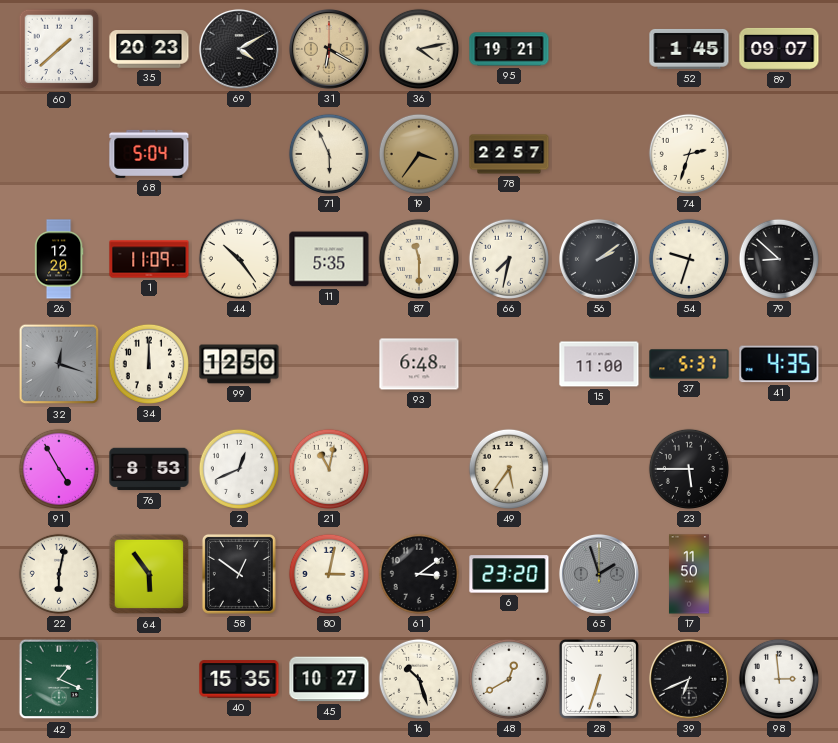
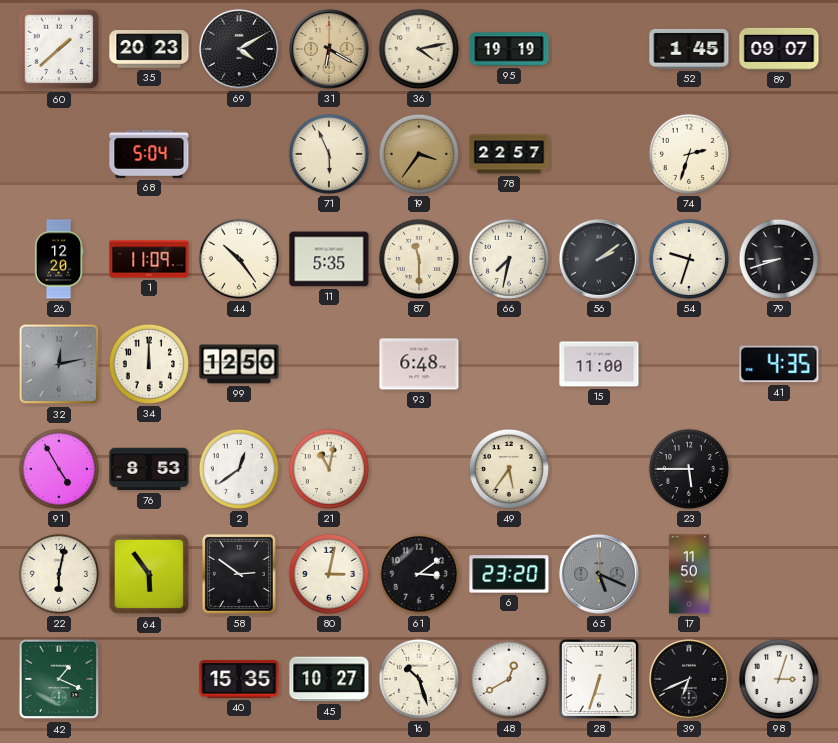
95: 19:21 -> 19:19
79: 8:52 -> 8:42
32: 12:18 -> 12:13
37: 5:37 -> none
2: 12:41 -> 12:39
58: 12:51 -> 2:51
65: 1:57 -> 5:19
98: 2:59 -> 3:03
